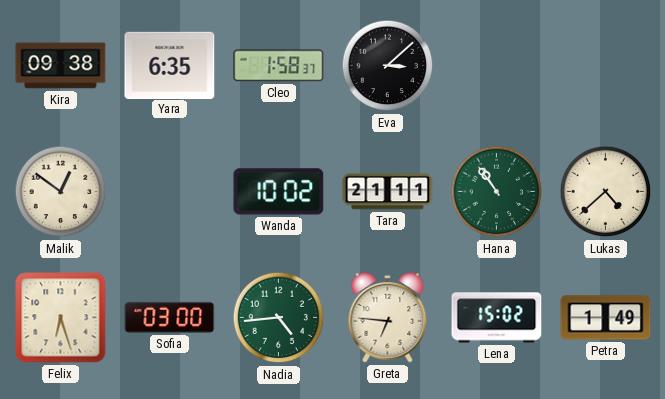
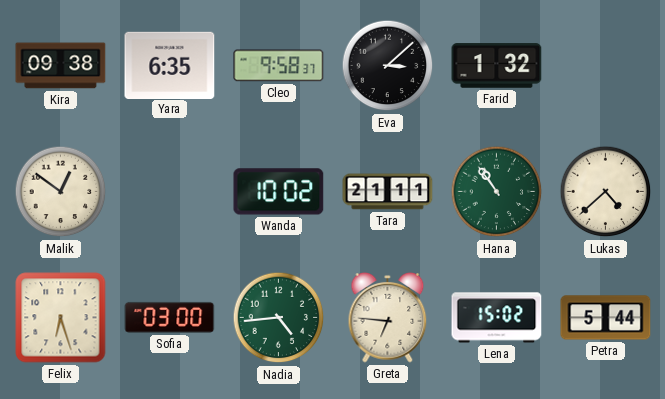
Cleo: 1:58 -> 9:58
Farid: none -> 1:32
Petra: 1:49 -> 5:44
